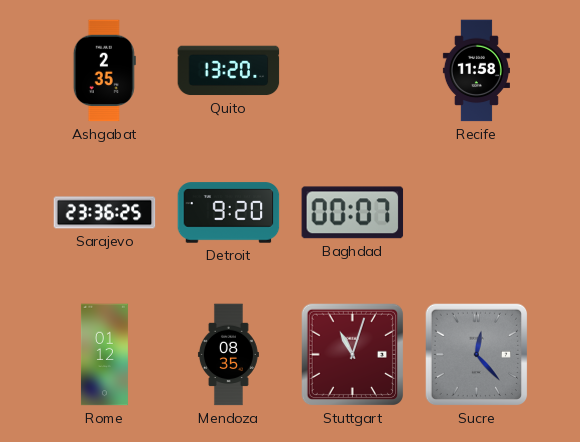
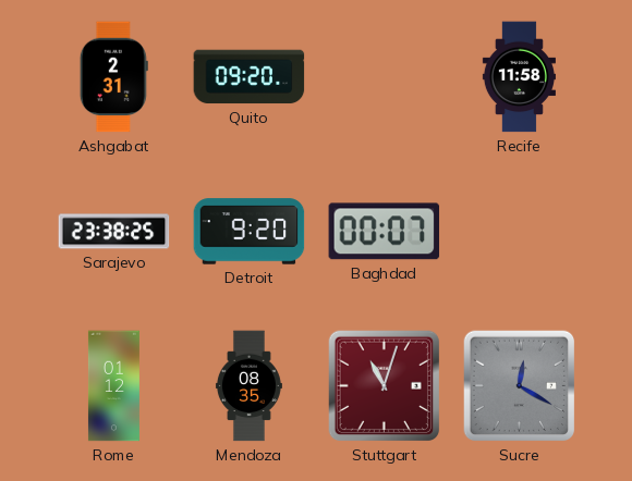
Ashgabat: 2:35 -> 2:31
Quito: 13:20 -> 09:20
Sarajevo: 23:36 -> 23:38
Sucre: 12:23 -> 12:20
